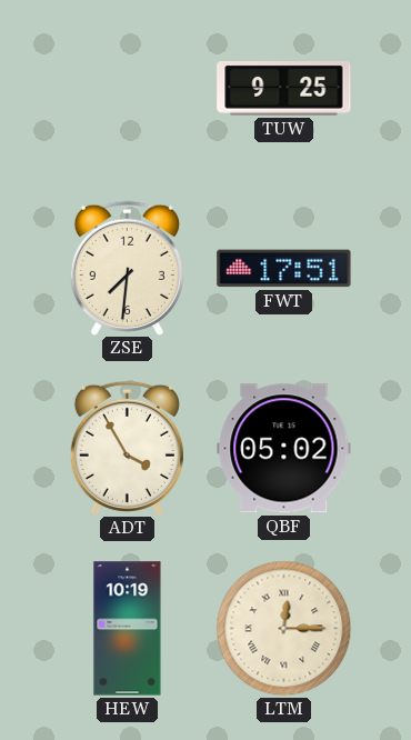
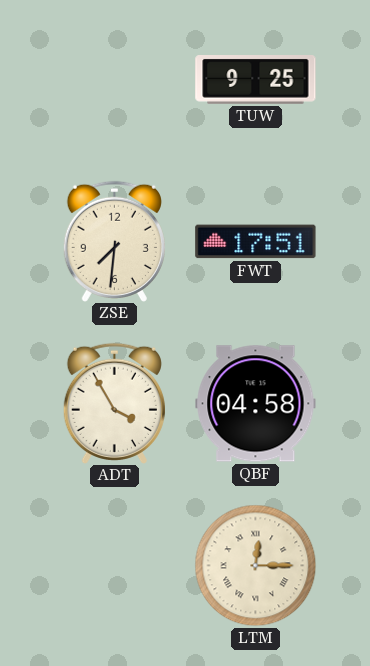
QBF: 05:02 -> 04:58
HEW: 10:19 -> none
